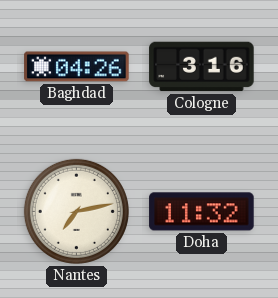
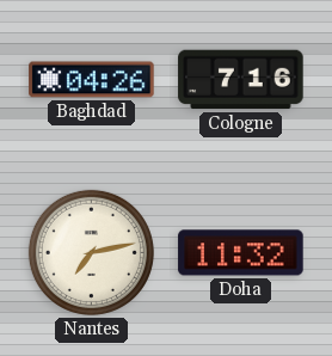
Cologne: 3:16 -> 7:16
